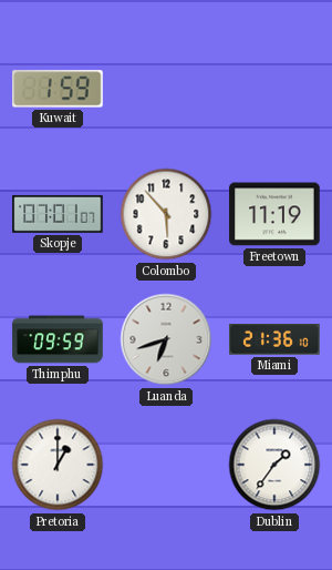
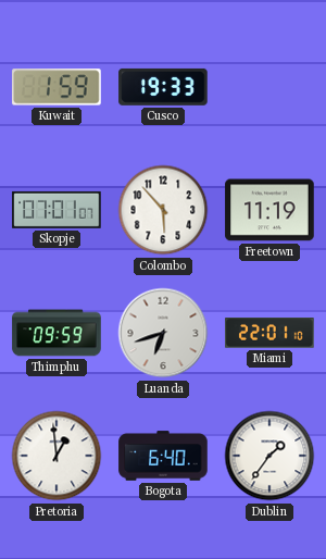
Cusco: none -> 19:33
Miami: 21:36 -> 22:01
Pretoria: 1:00 -> 12:59
Bogota: none -> 6:40
